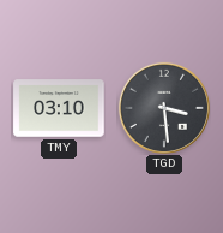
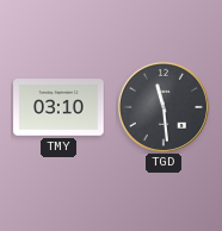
TGD: 3:29 -> 11:29
